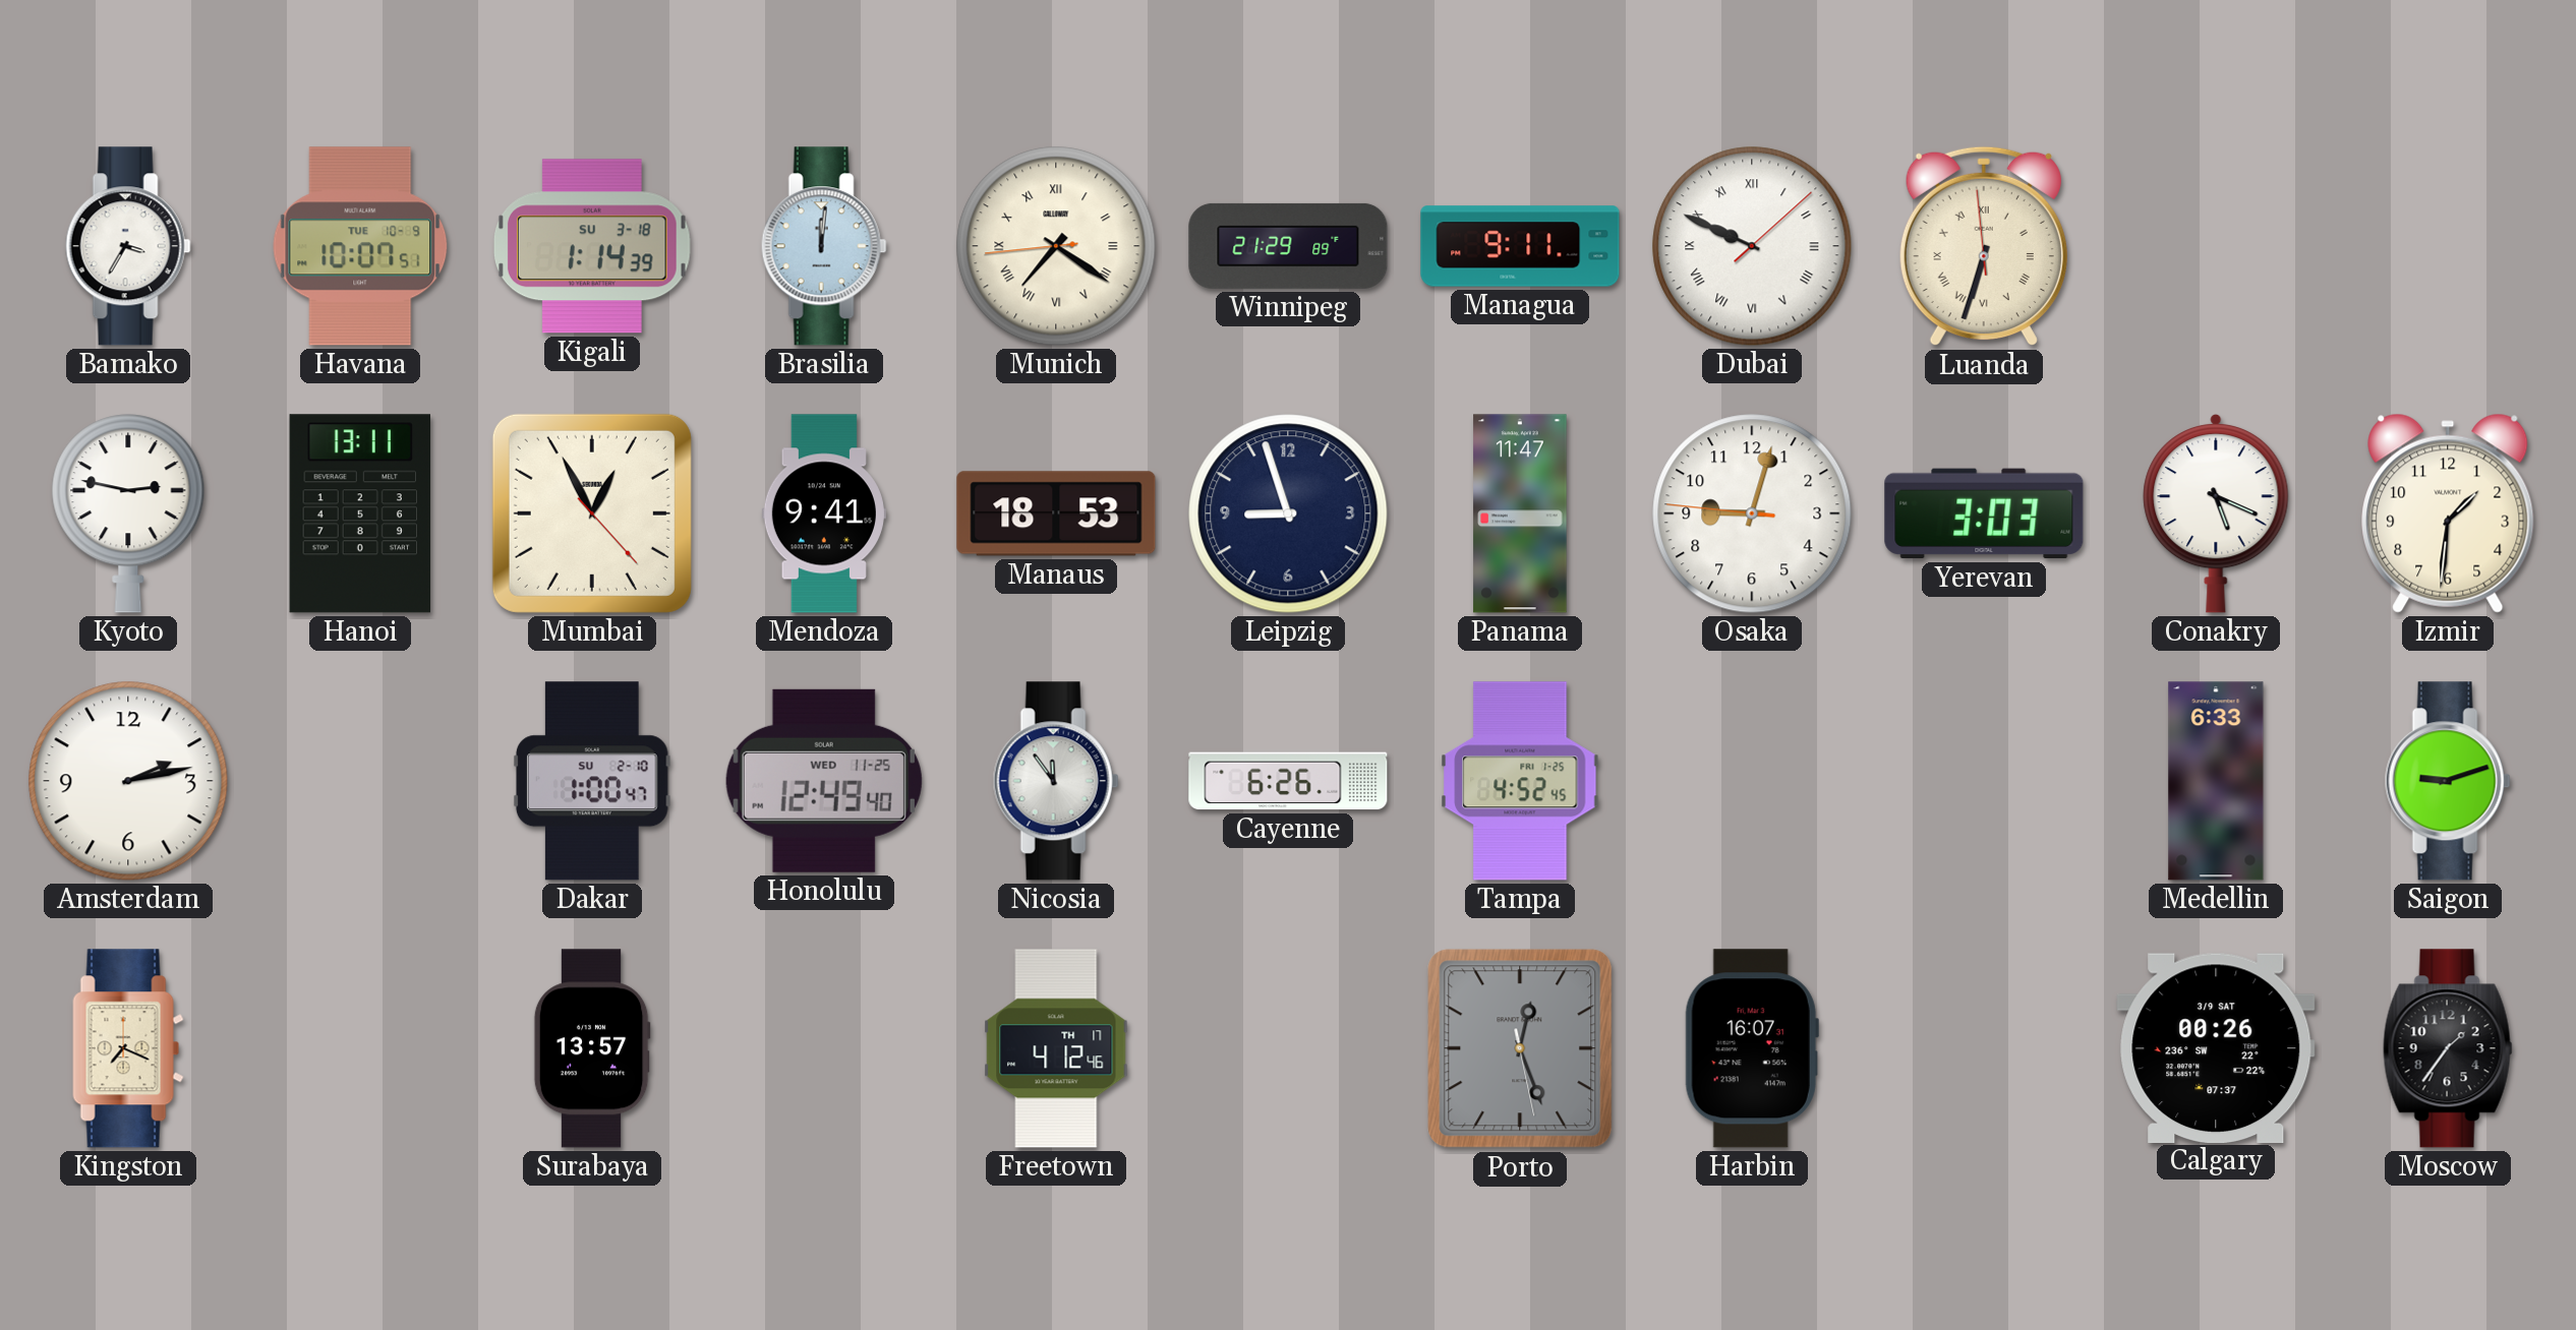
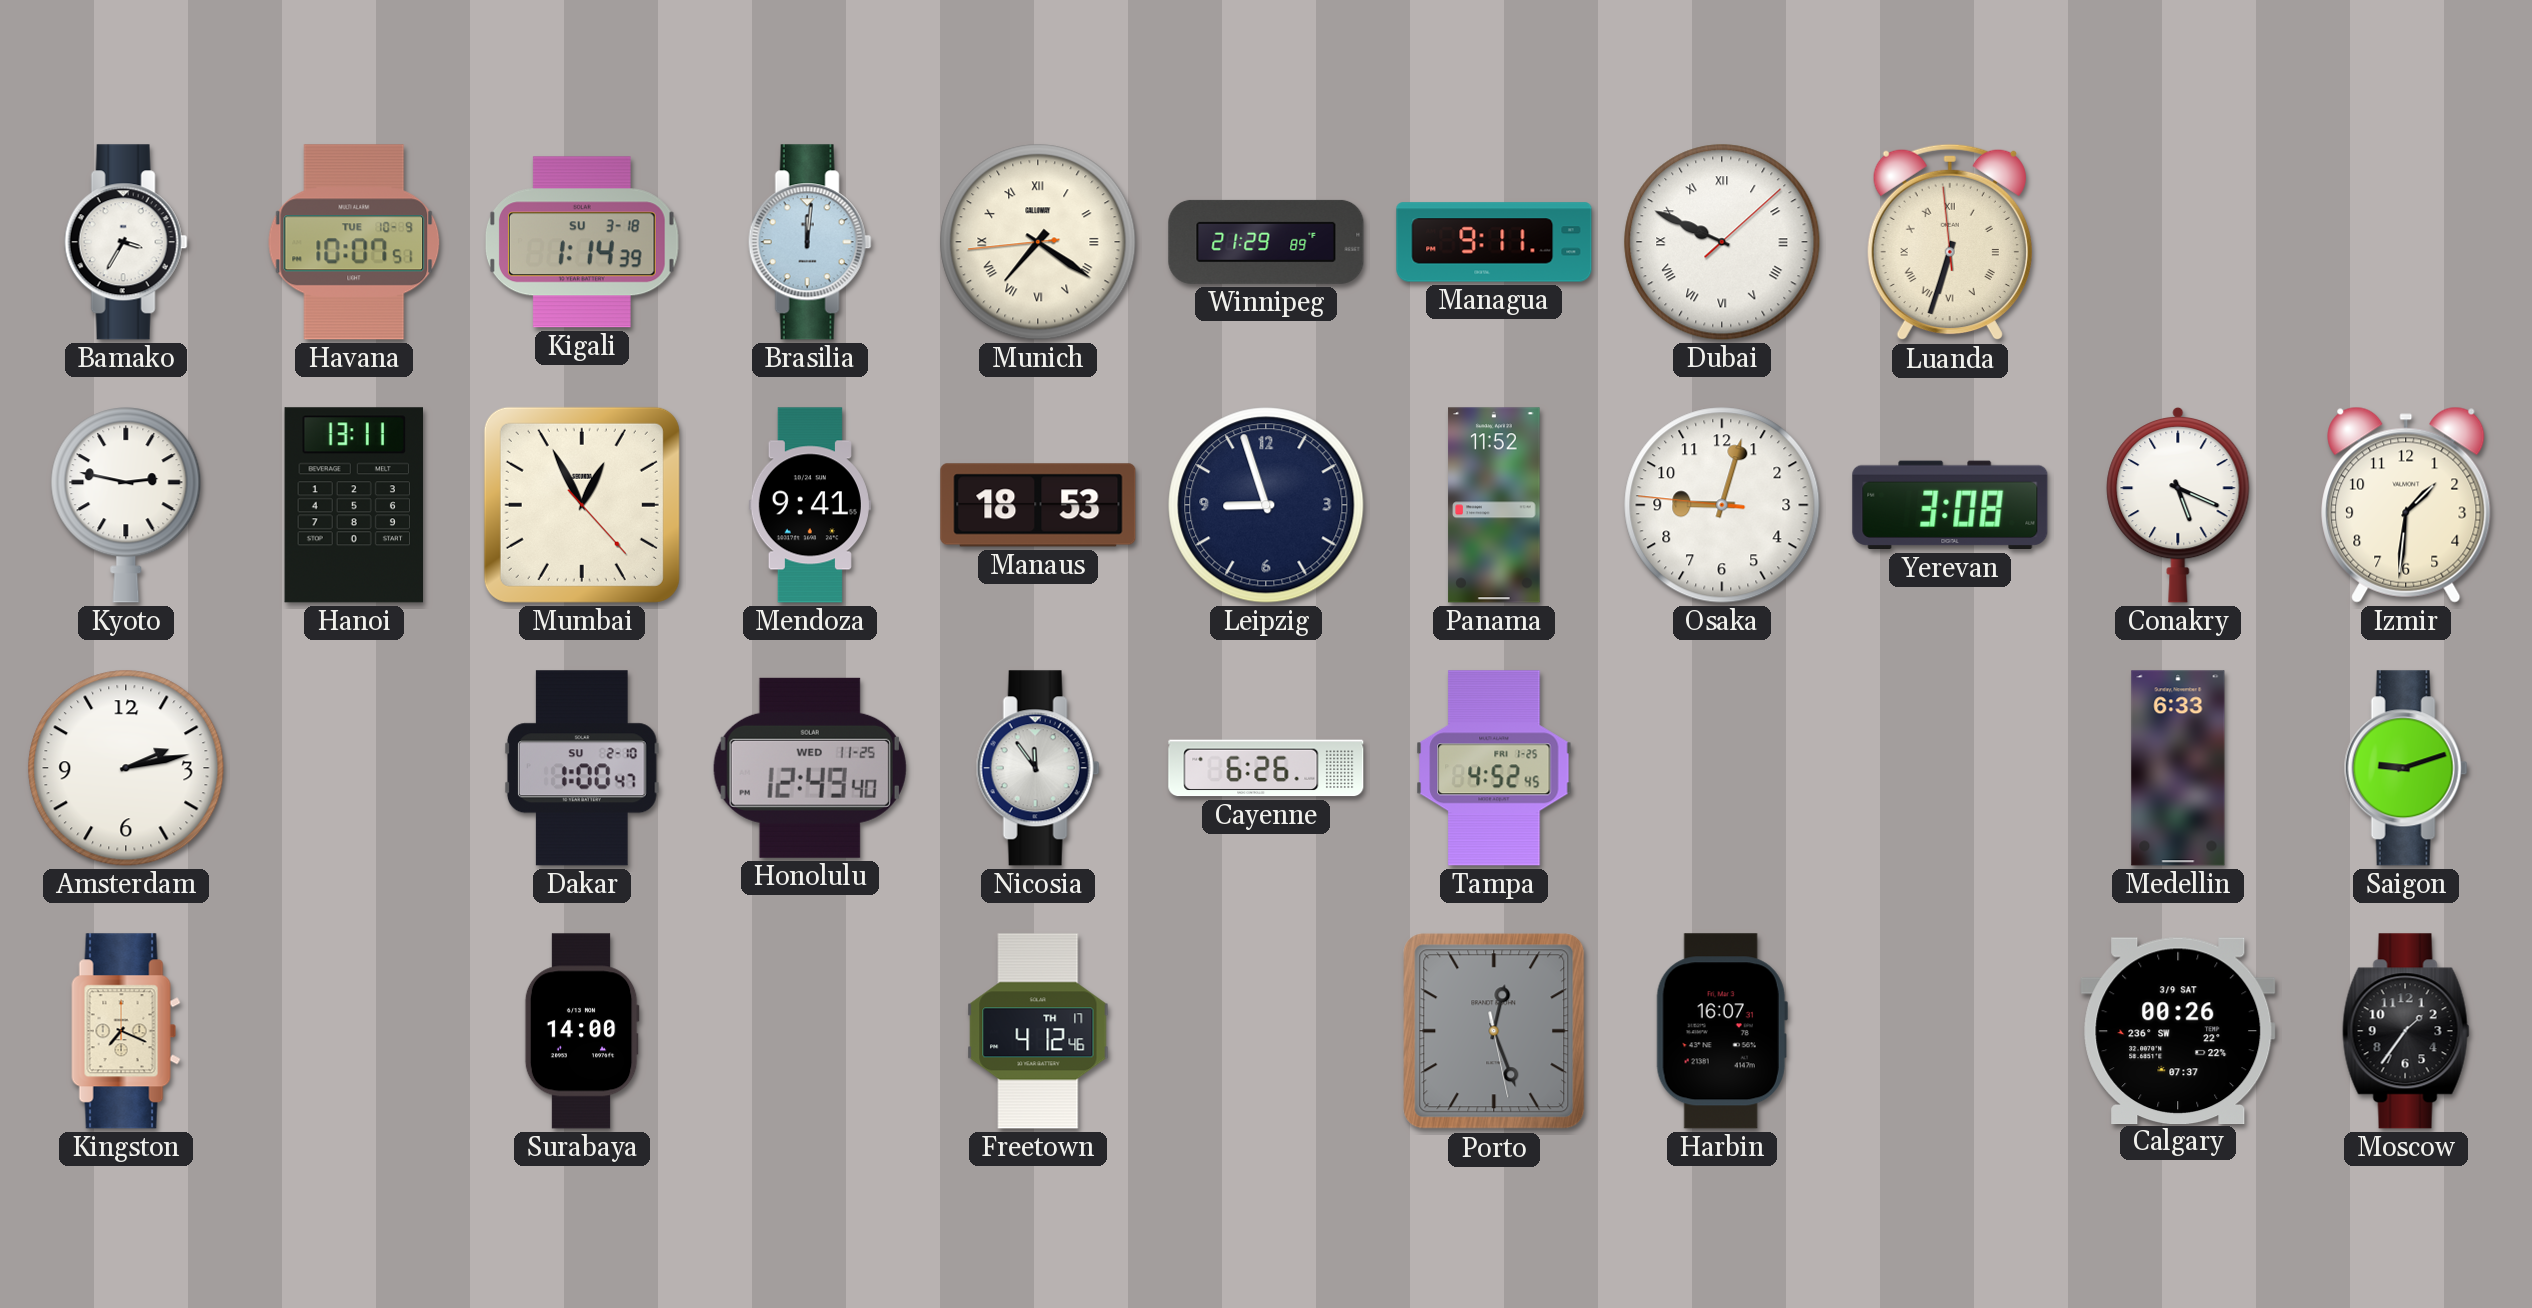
Panama: 11:47 -> 11:52
Yerevan: 3:03 -> 3:08
Surabaya: 13:57 -> 14:00
